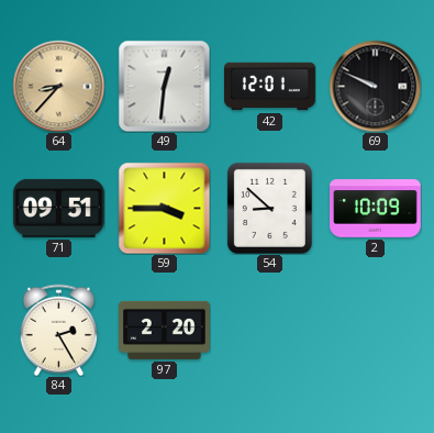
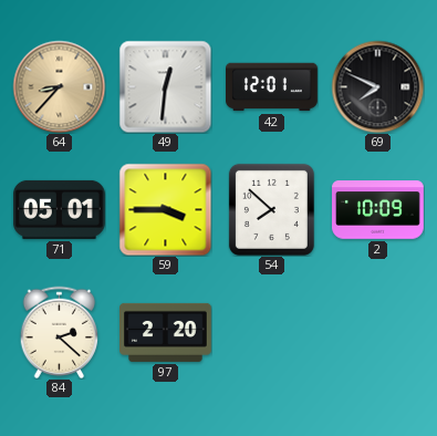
69: 9:49 -> 7:49
71: 09:51 -> 05:01
54: 8:52 -> 7:52
84: 2:25 -> 2:22
